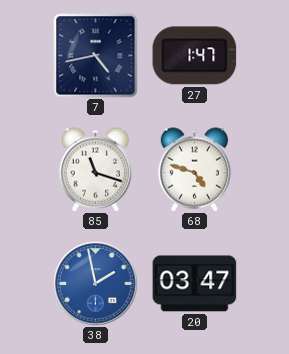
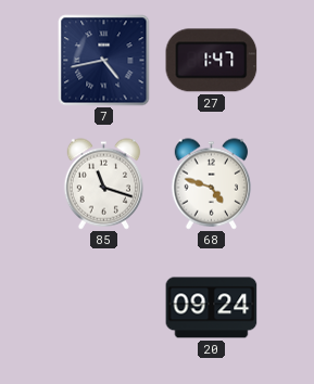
38: 1:58 -> none
20: 03:47 -> 09:24
